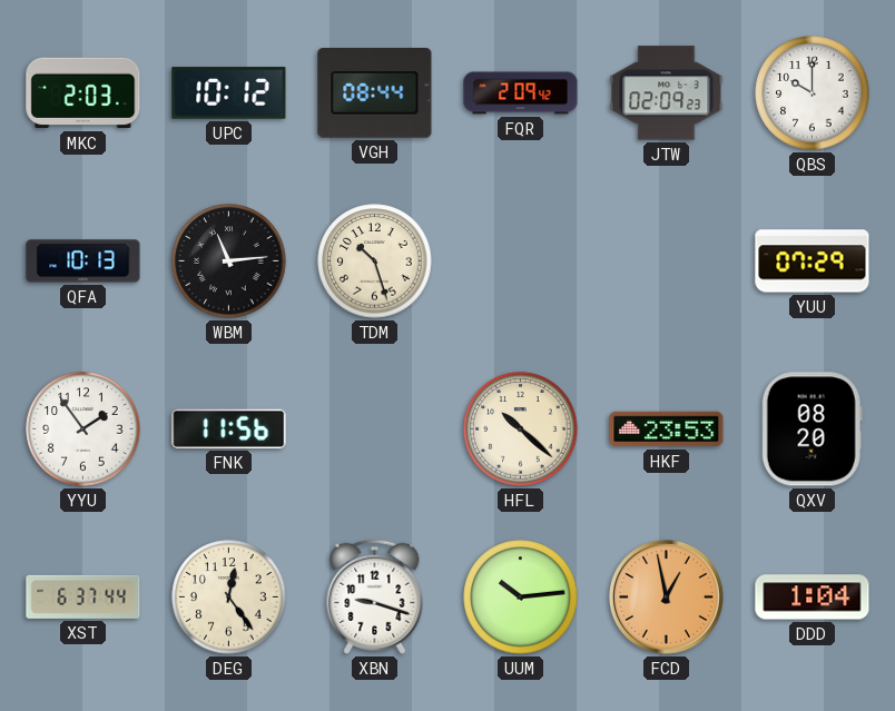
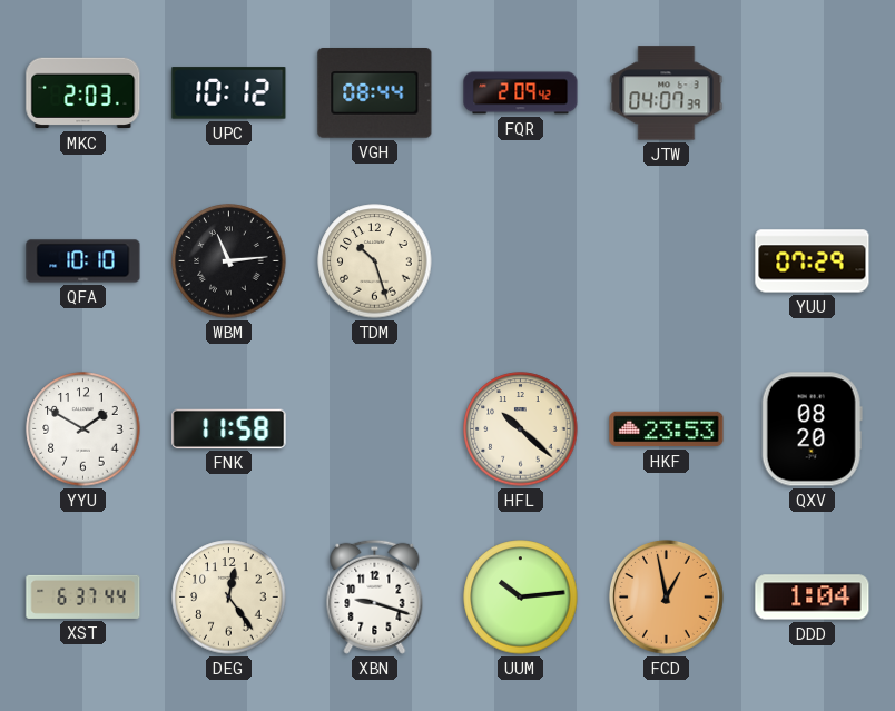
JTW: 02:09 -> 04:07
QBS: 10:00 -> none
QFA: 10:13 -> 10:10
YYU: 1:54 -> 1:50
FNK: 11:56 -> 11:58
